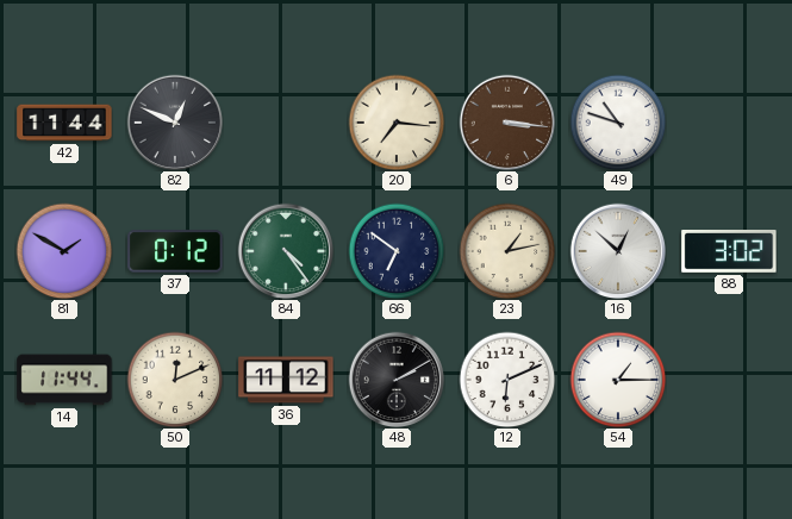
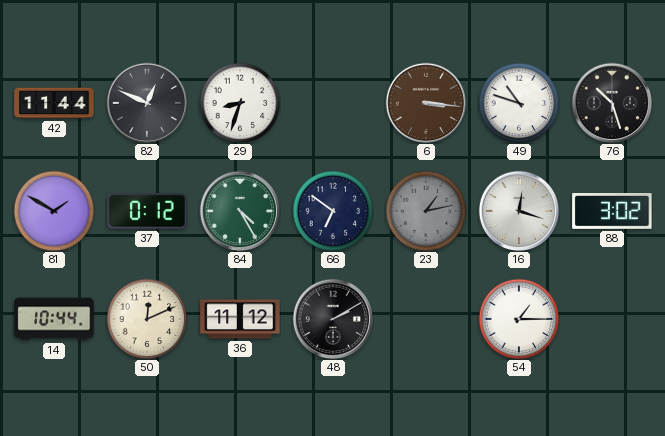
29: none -> 8:33
20: 7:16 -> none
76: none -> 10:27
84: 4:24 -> 4:25
23 dial: cream -> grey
16: 12:52 -> 12:18
14: 11:44 -> 10:44
12: 6:11 -> none
